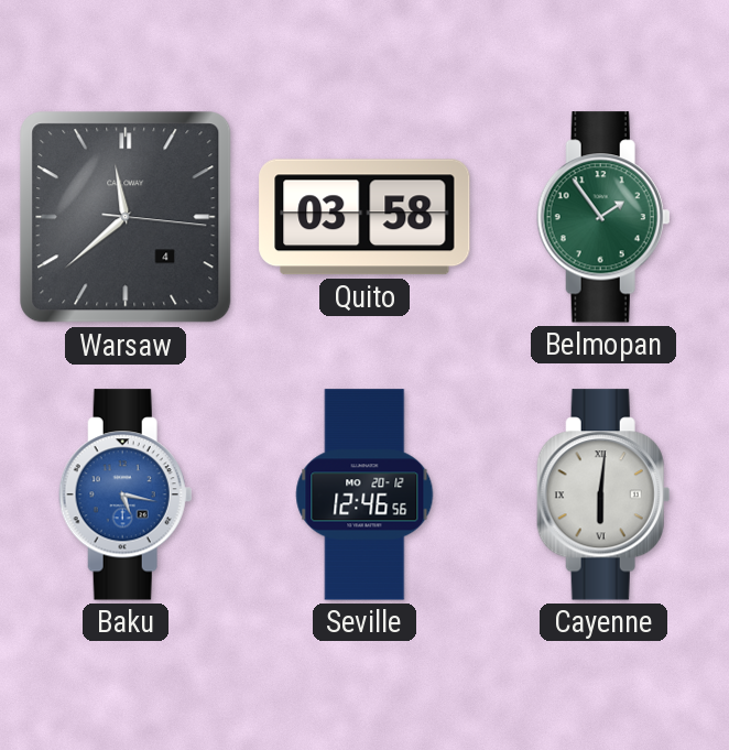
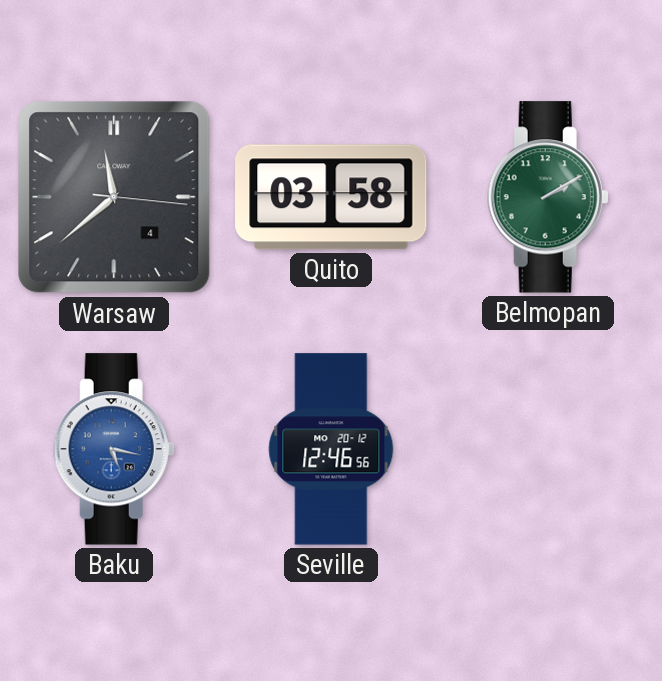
Belmopan: 1:54 -> 2:10
Cayenne: 6:01 -> none
